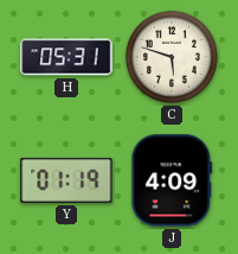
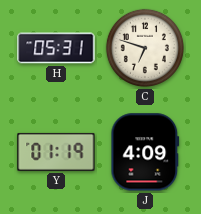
C: 5:48 -> 6:48
